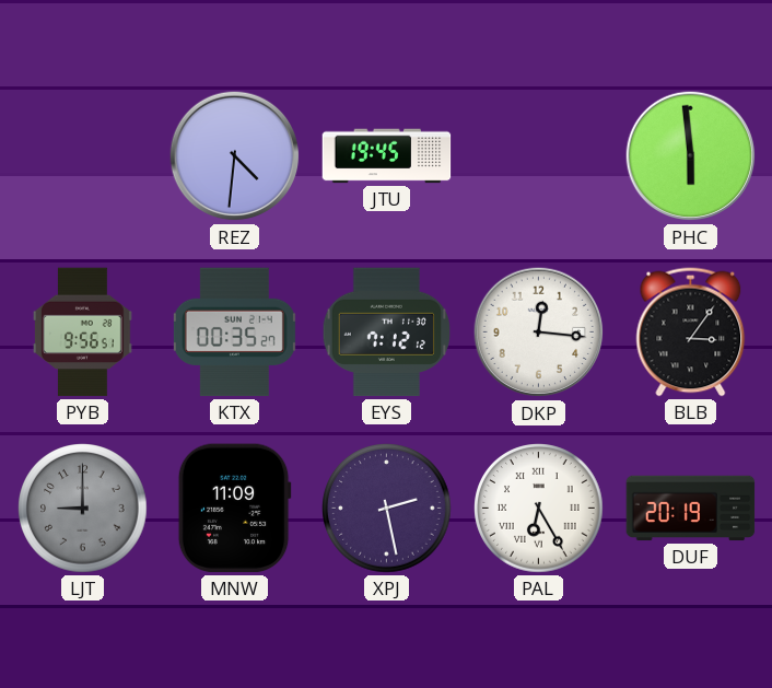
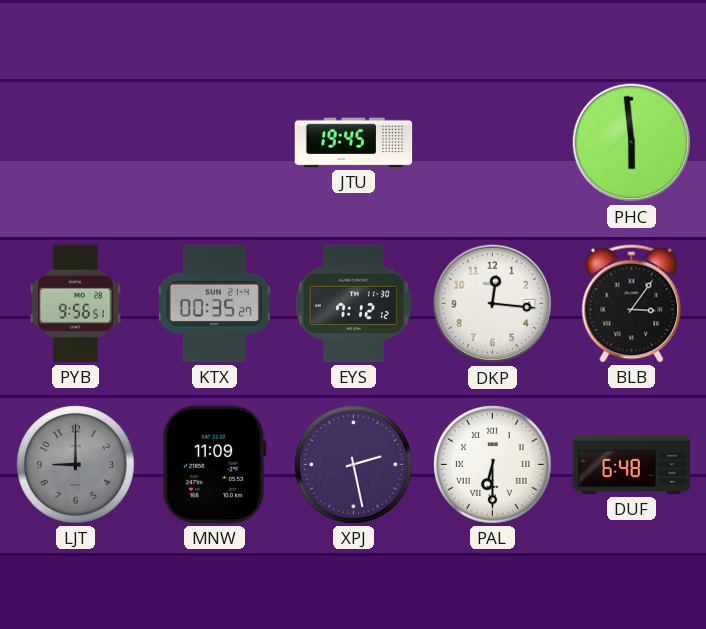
REZ: 4:31 -> none
PAL: 6:25 -> 6:30
DUF: 20:19 -> 6:48
